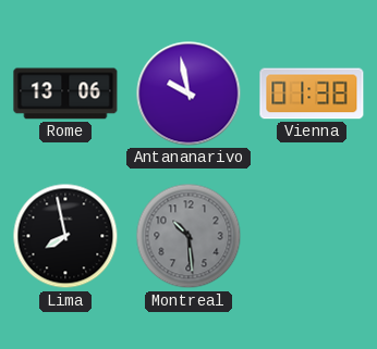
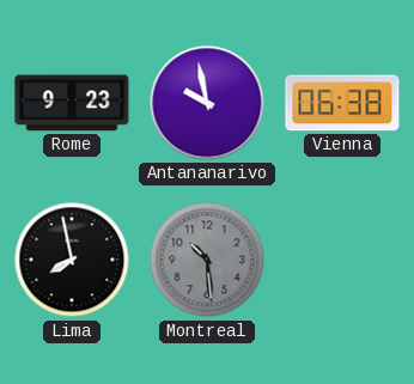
Rome: 13:06 -> 9:23
Vienna: 01:38 -> 06:38
